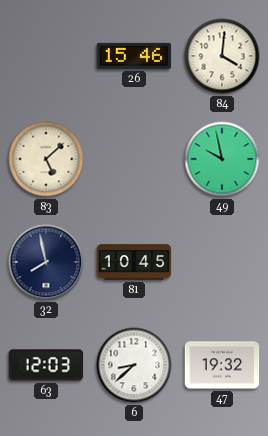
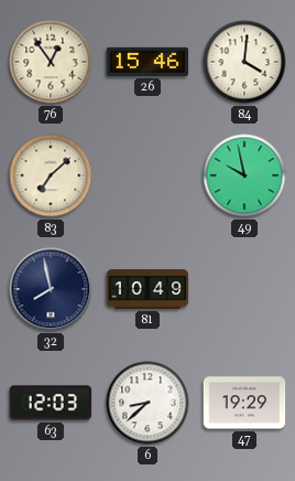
76: none -> 12:54
83: 5:08 -> 7:08
81: 10:45 -> 10:49
47: 19:32 -> 19:29
